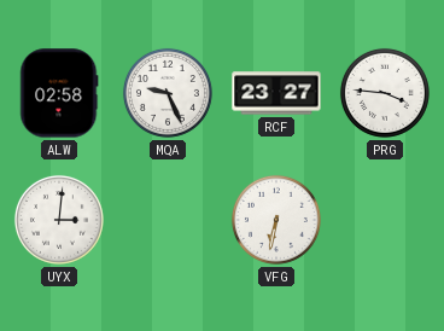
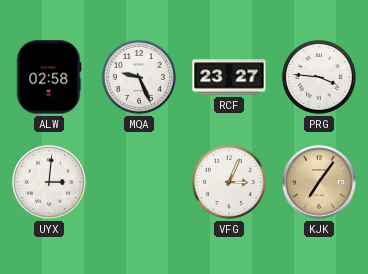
VFG: 6:32 -> 3:04
KJK: none -> 7:06
